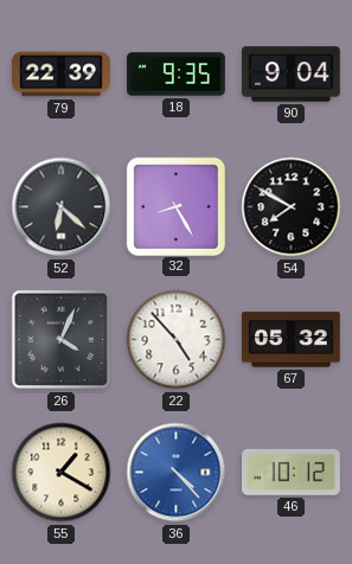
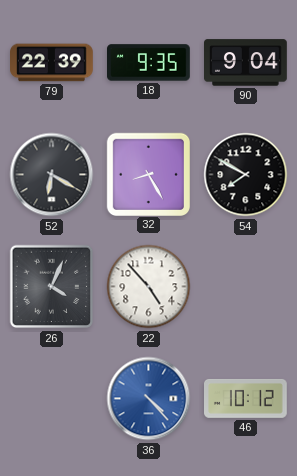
52: 6:22 -> 6:20
67: 05:32 -> none
55: 1:20 -> none
